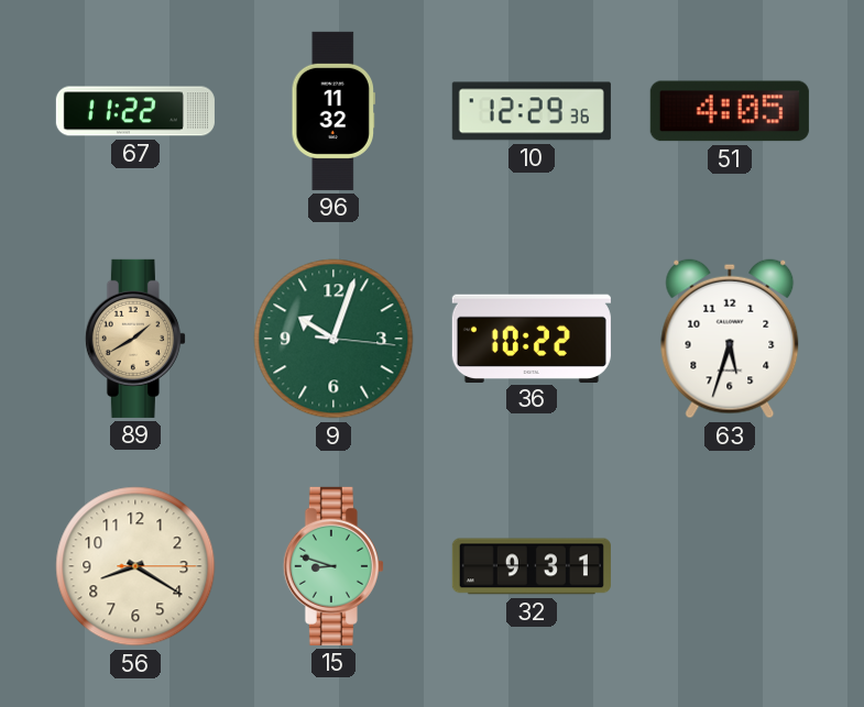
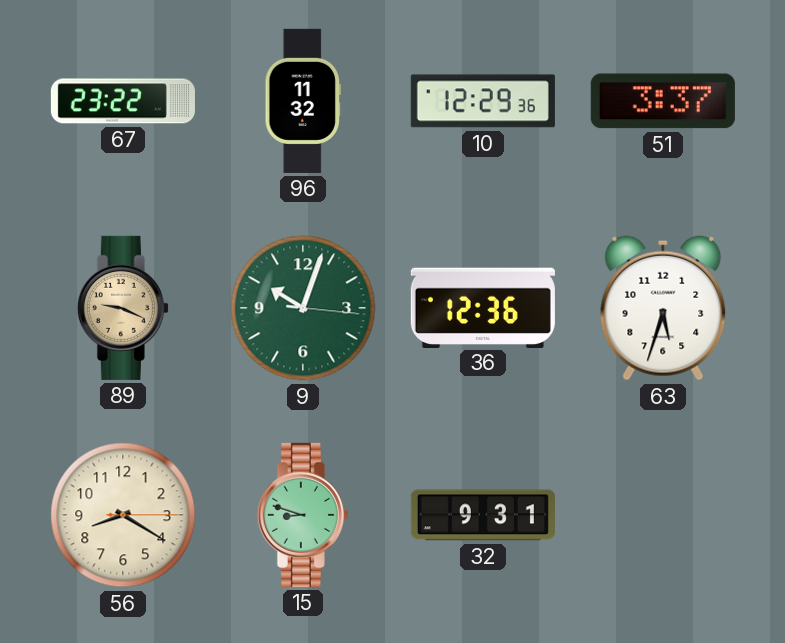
67: 11:22 -> 23:22
51: 4:05 -> 3:37
89: 1:40 -> 9:19
36: 10:22 -> 12:36
